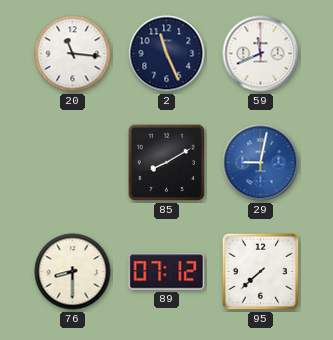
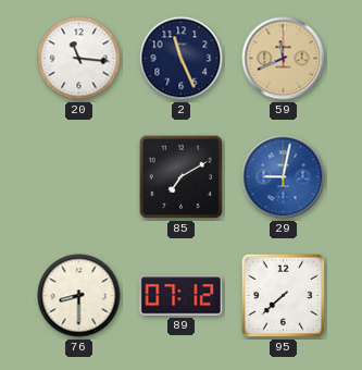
59 dial: white -> champagne
85: 8:10 -> 7:10
